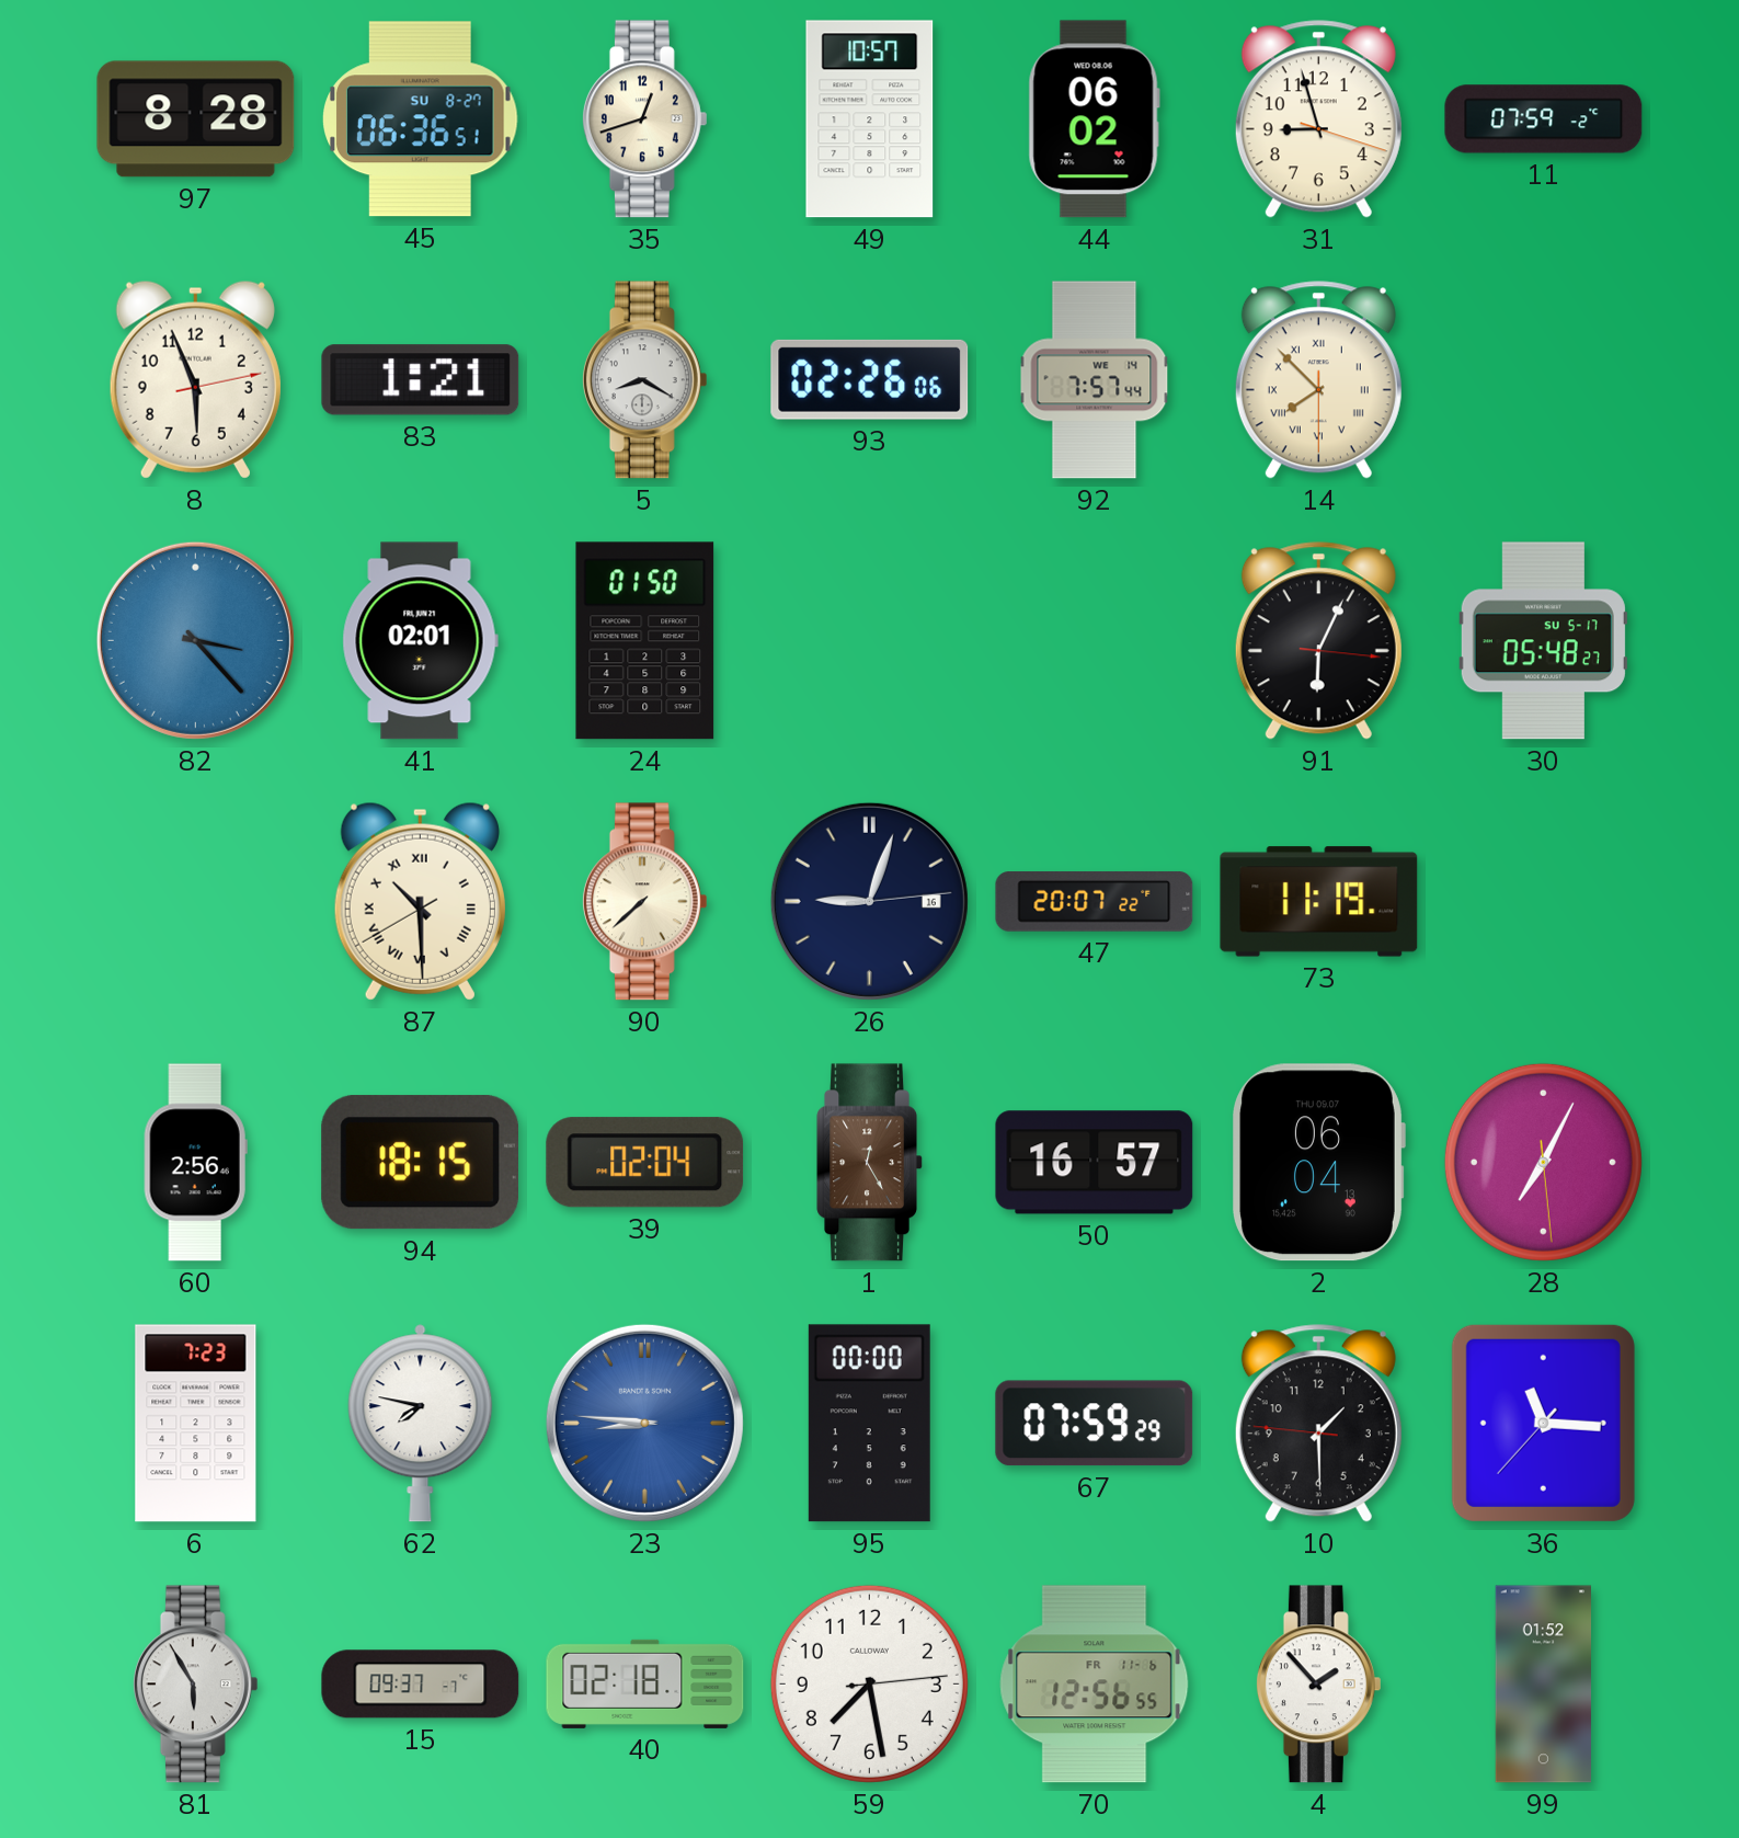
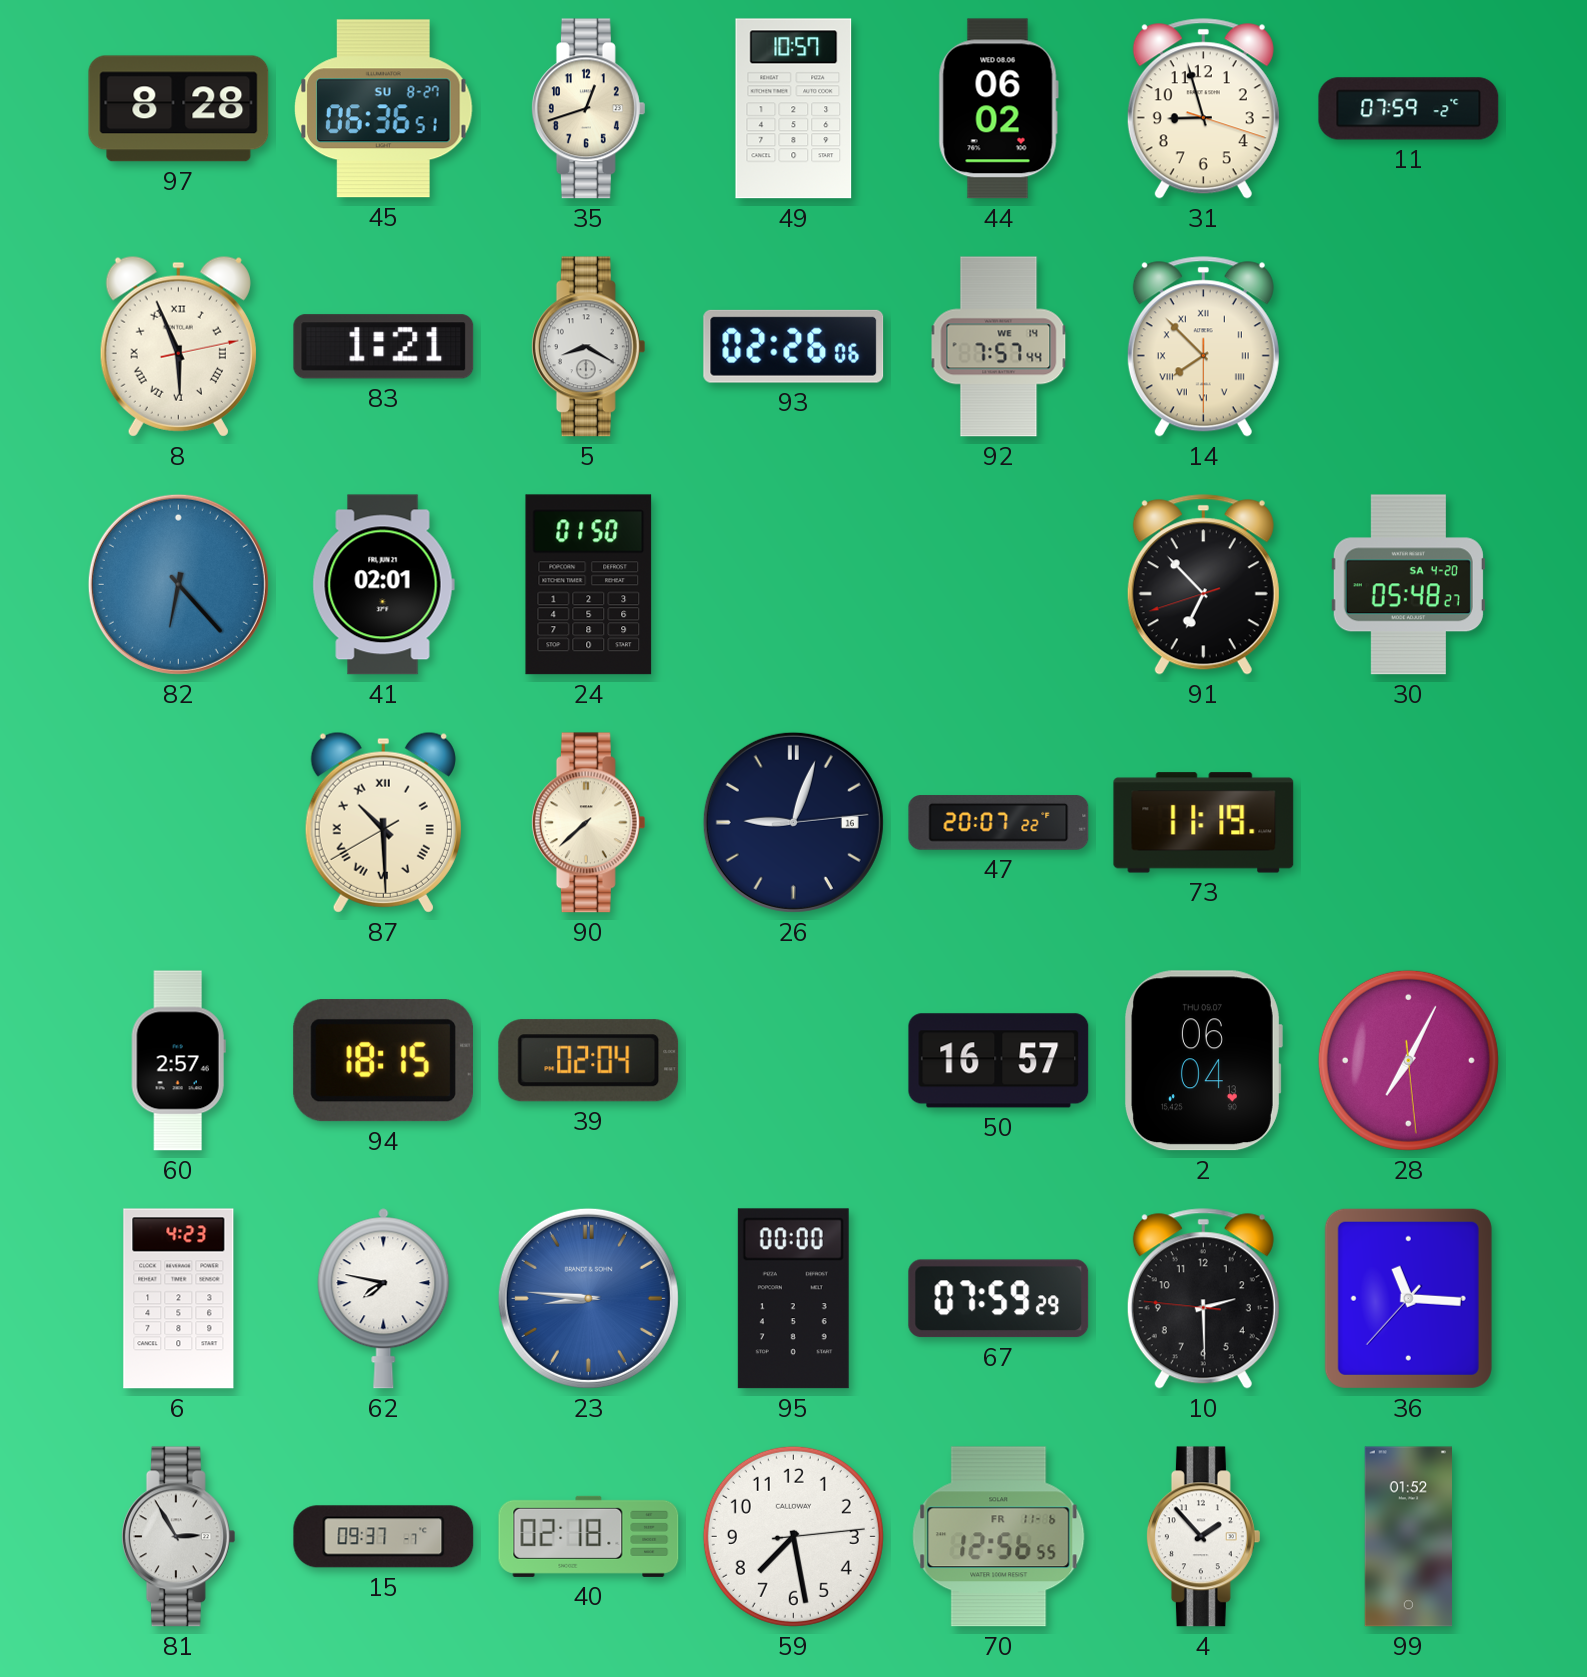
8 numerals: Arabic -> Roman
82: 3:23 -> 6:23
91: 6:04 -> 6:52
30 date: SU 5-17 -> SA 4-20
60: 2:56 -> 2:57
1: 12:25 -> none
6: 7:23 -> 4:23
10: 1:29 -> 2:29
81: 5:55 -> 2:55
